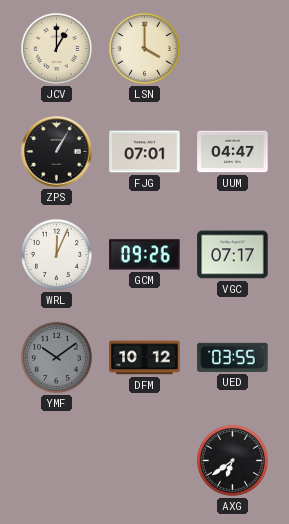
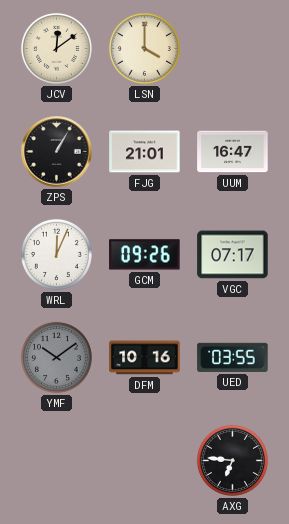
JCV: 1:00 -> 12:09
FJG: 07:01 -> 21:01
UUM: 04:47 -> 16:47
DFM: 10:12 -> 10:16
AXG: 6:39 -> 6:46
